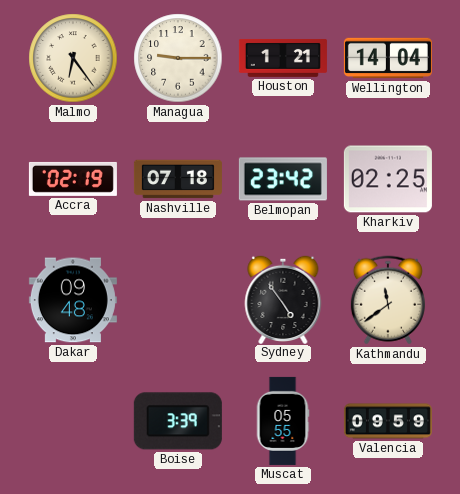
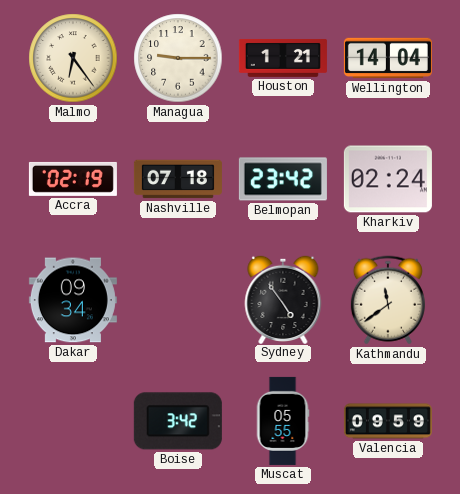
Kharkiv: 02:25 -> 02:24
Dakar: 09:48 -> 09:34
Boise: 3:39 -> 3:42
